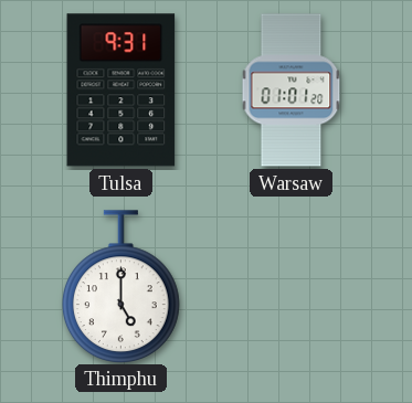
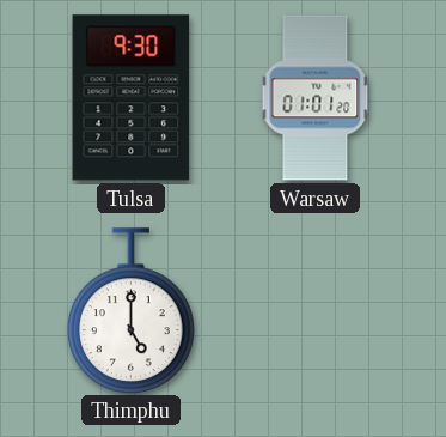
Tulsa: 9:31 -> 9:30
